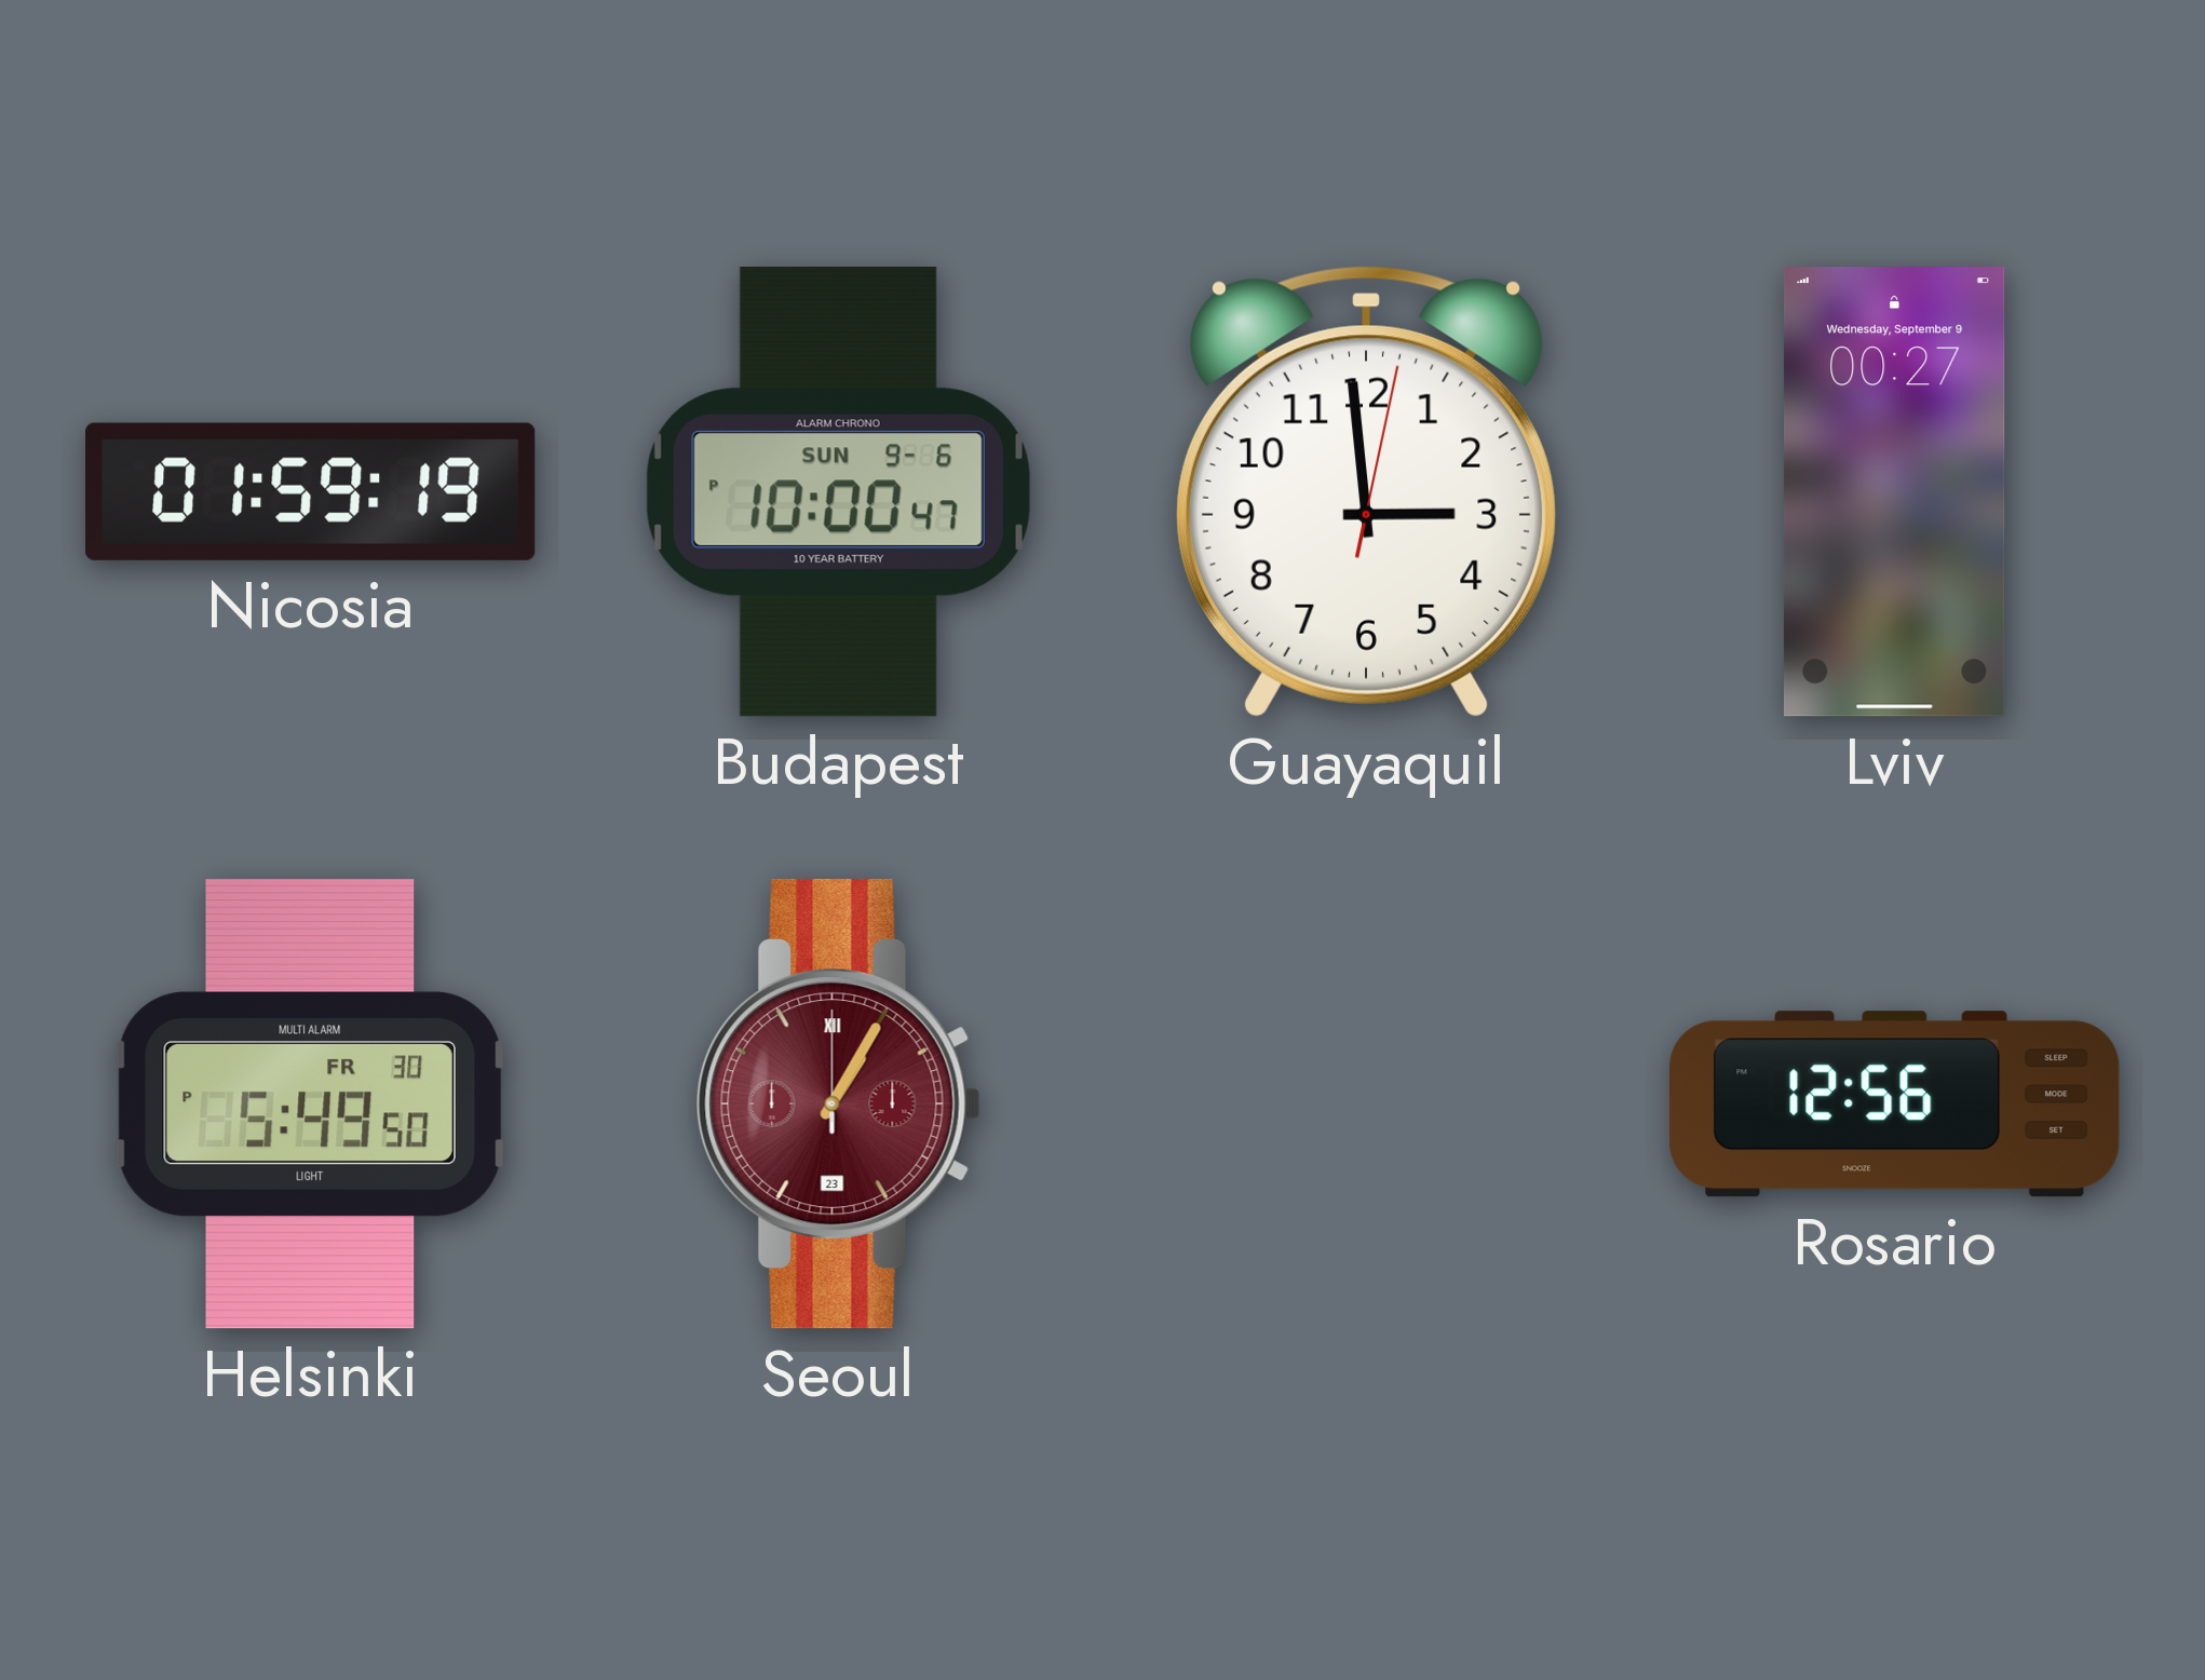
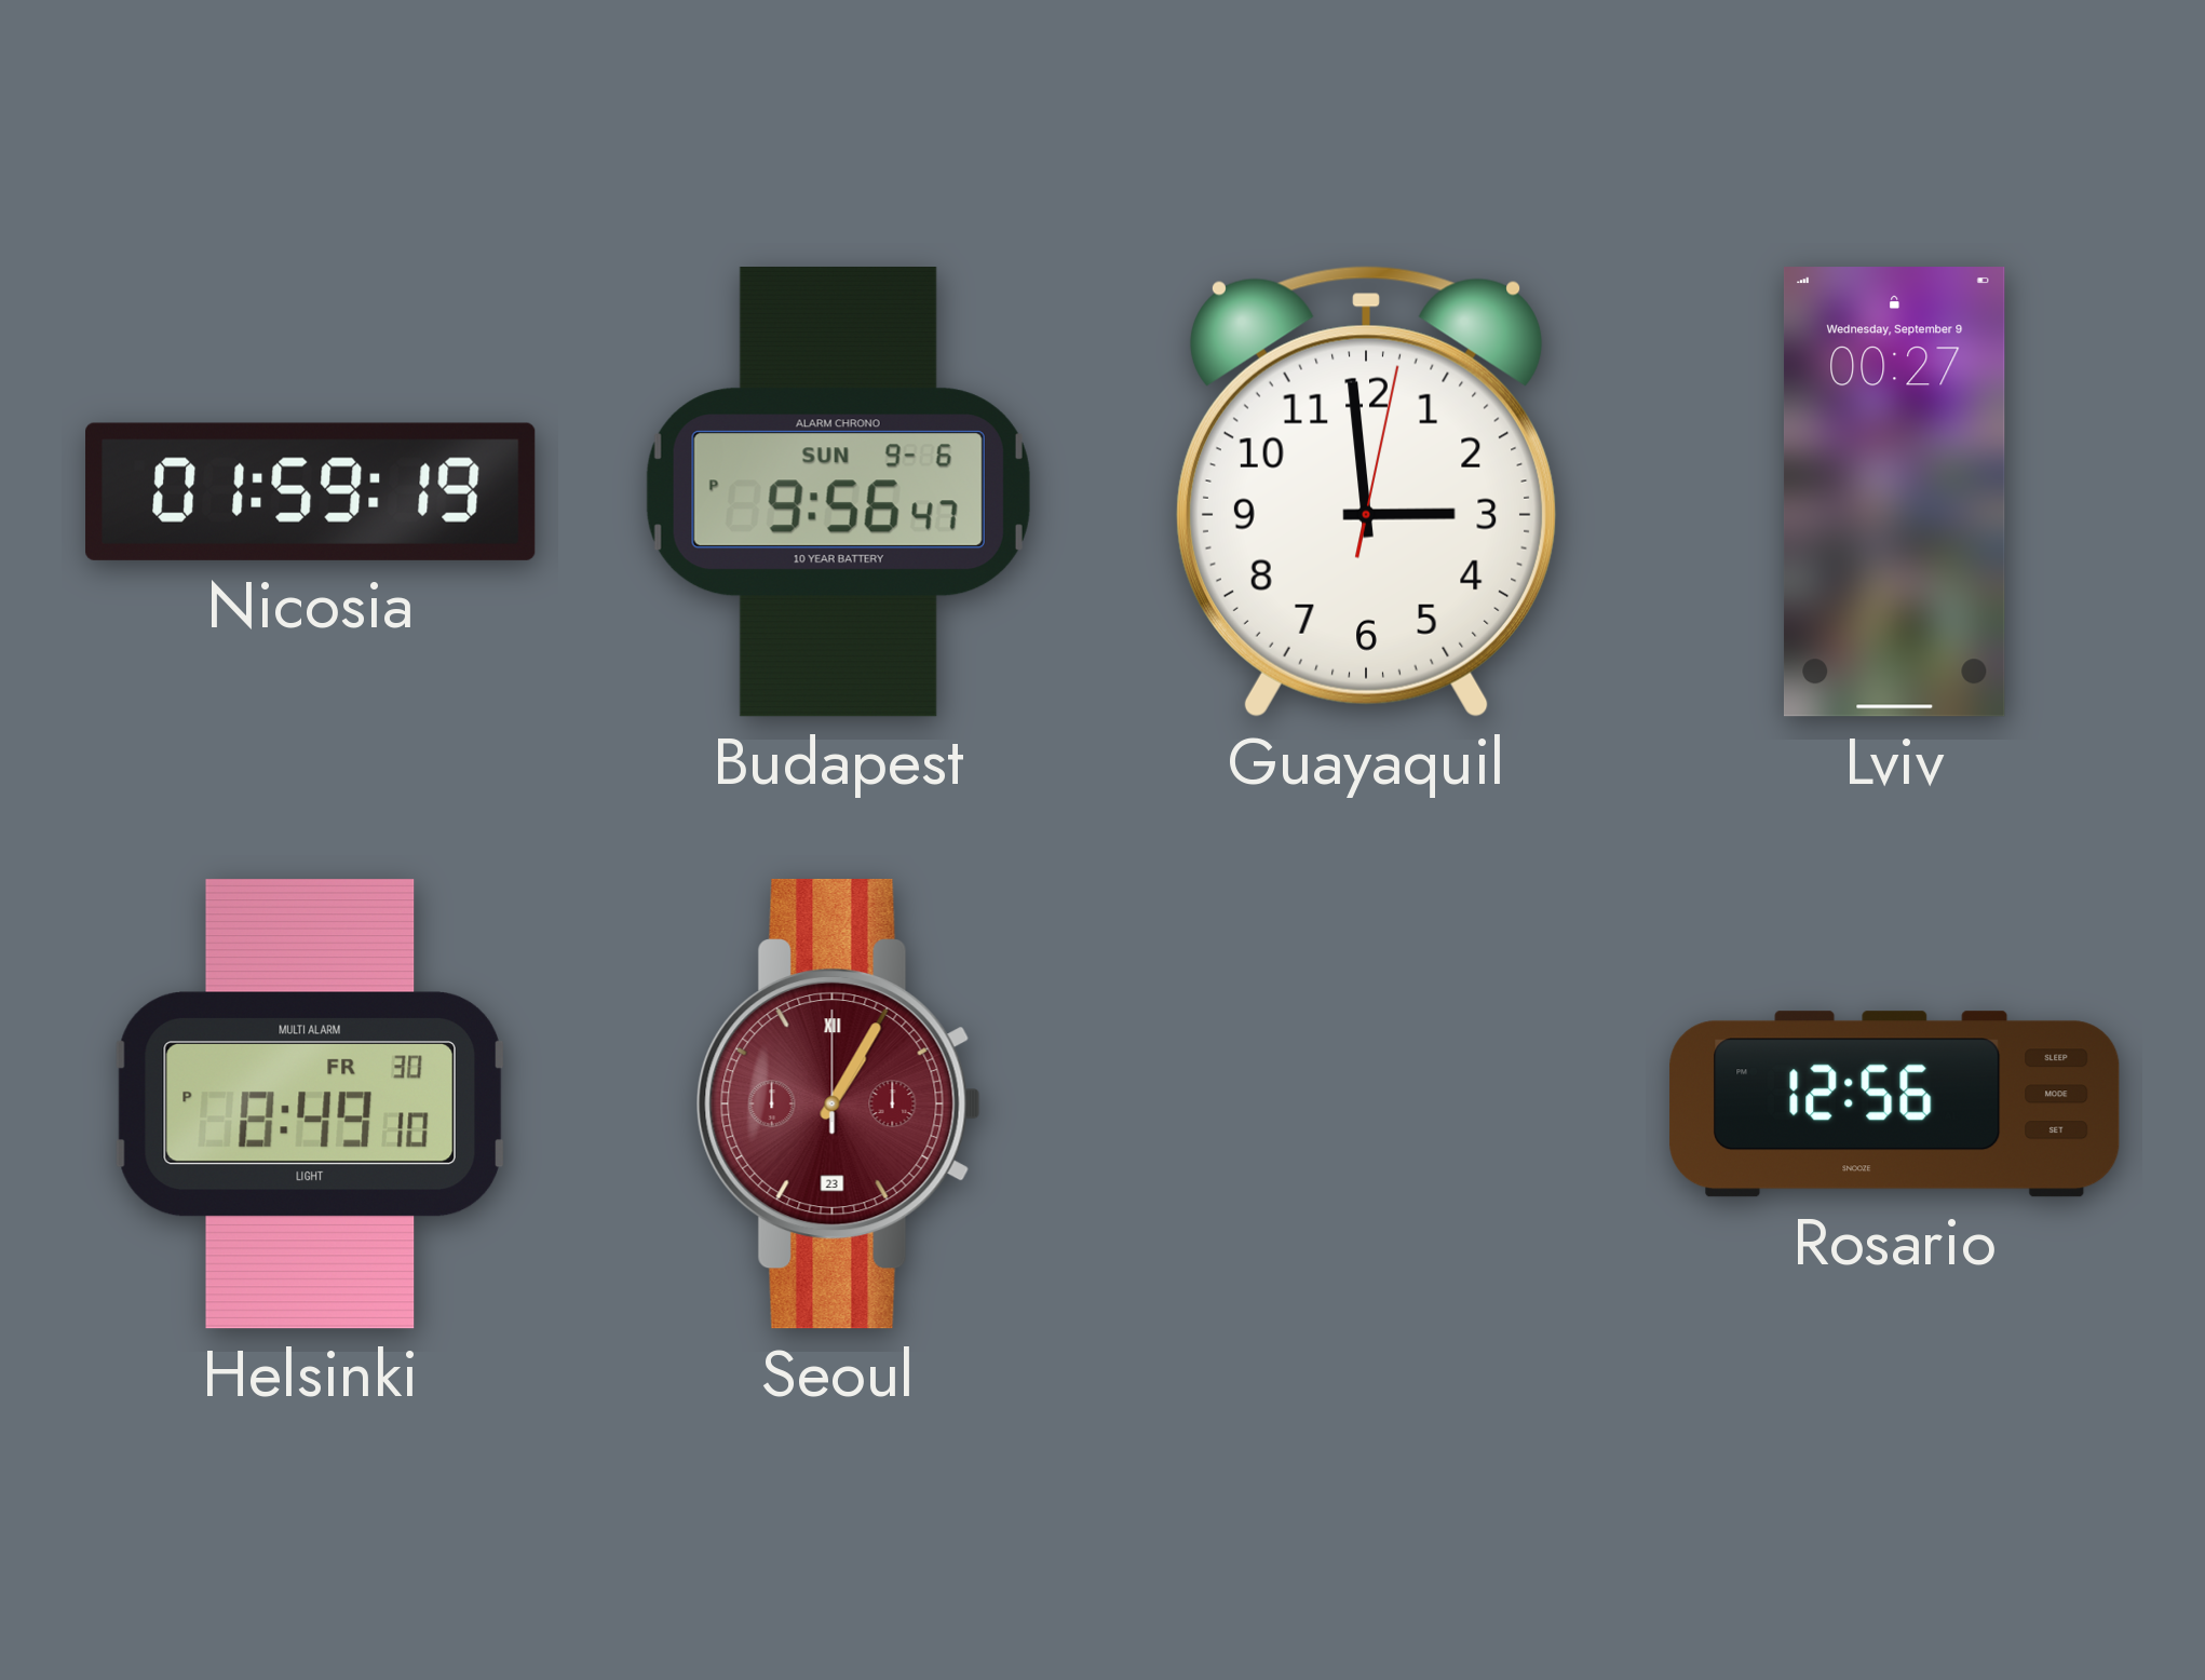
Budapest: 10:00 -> 9:56
Helsinki: 5:49 -> 8:49
